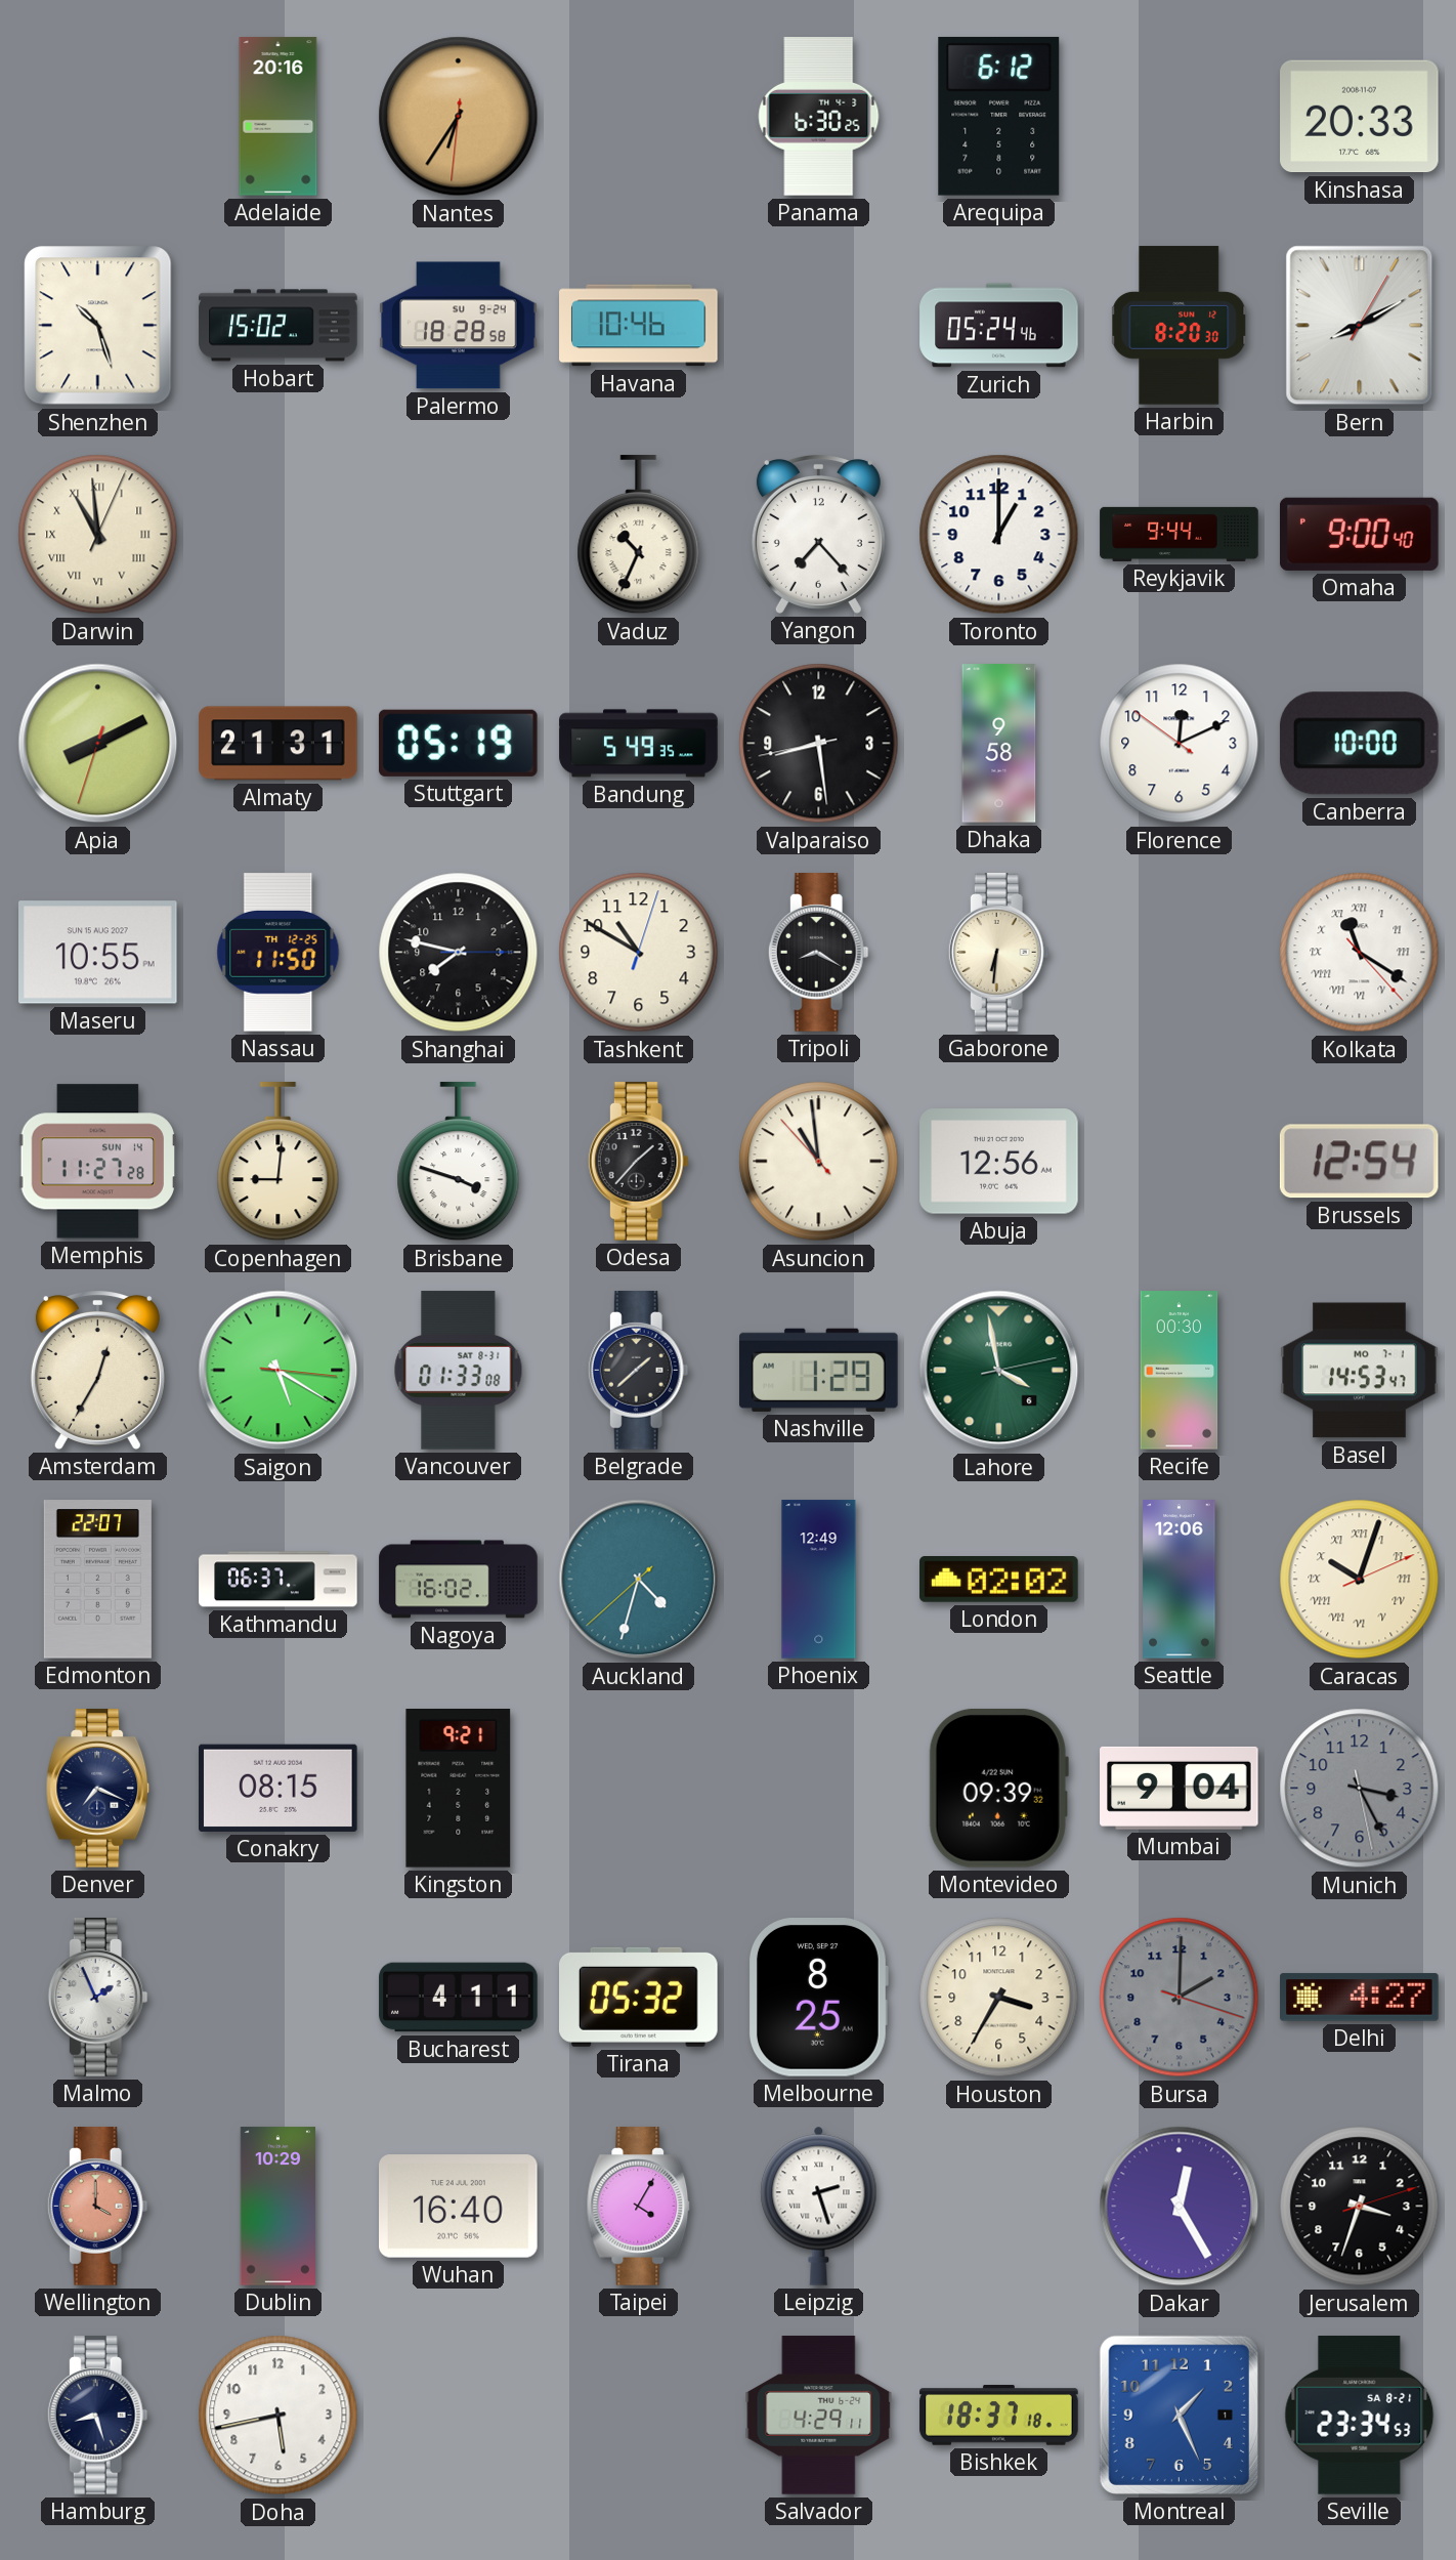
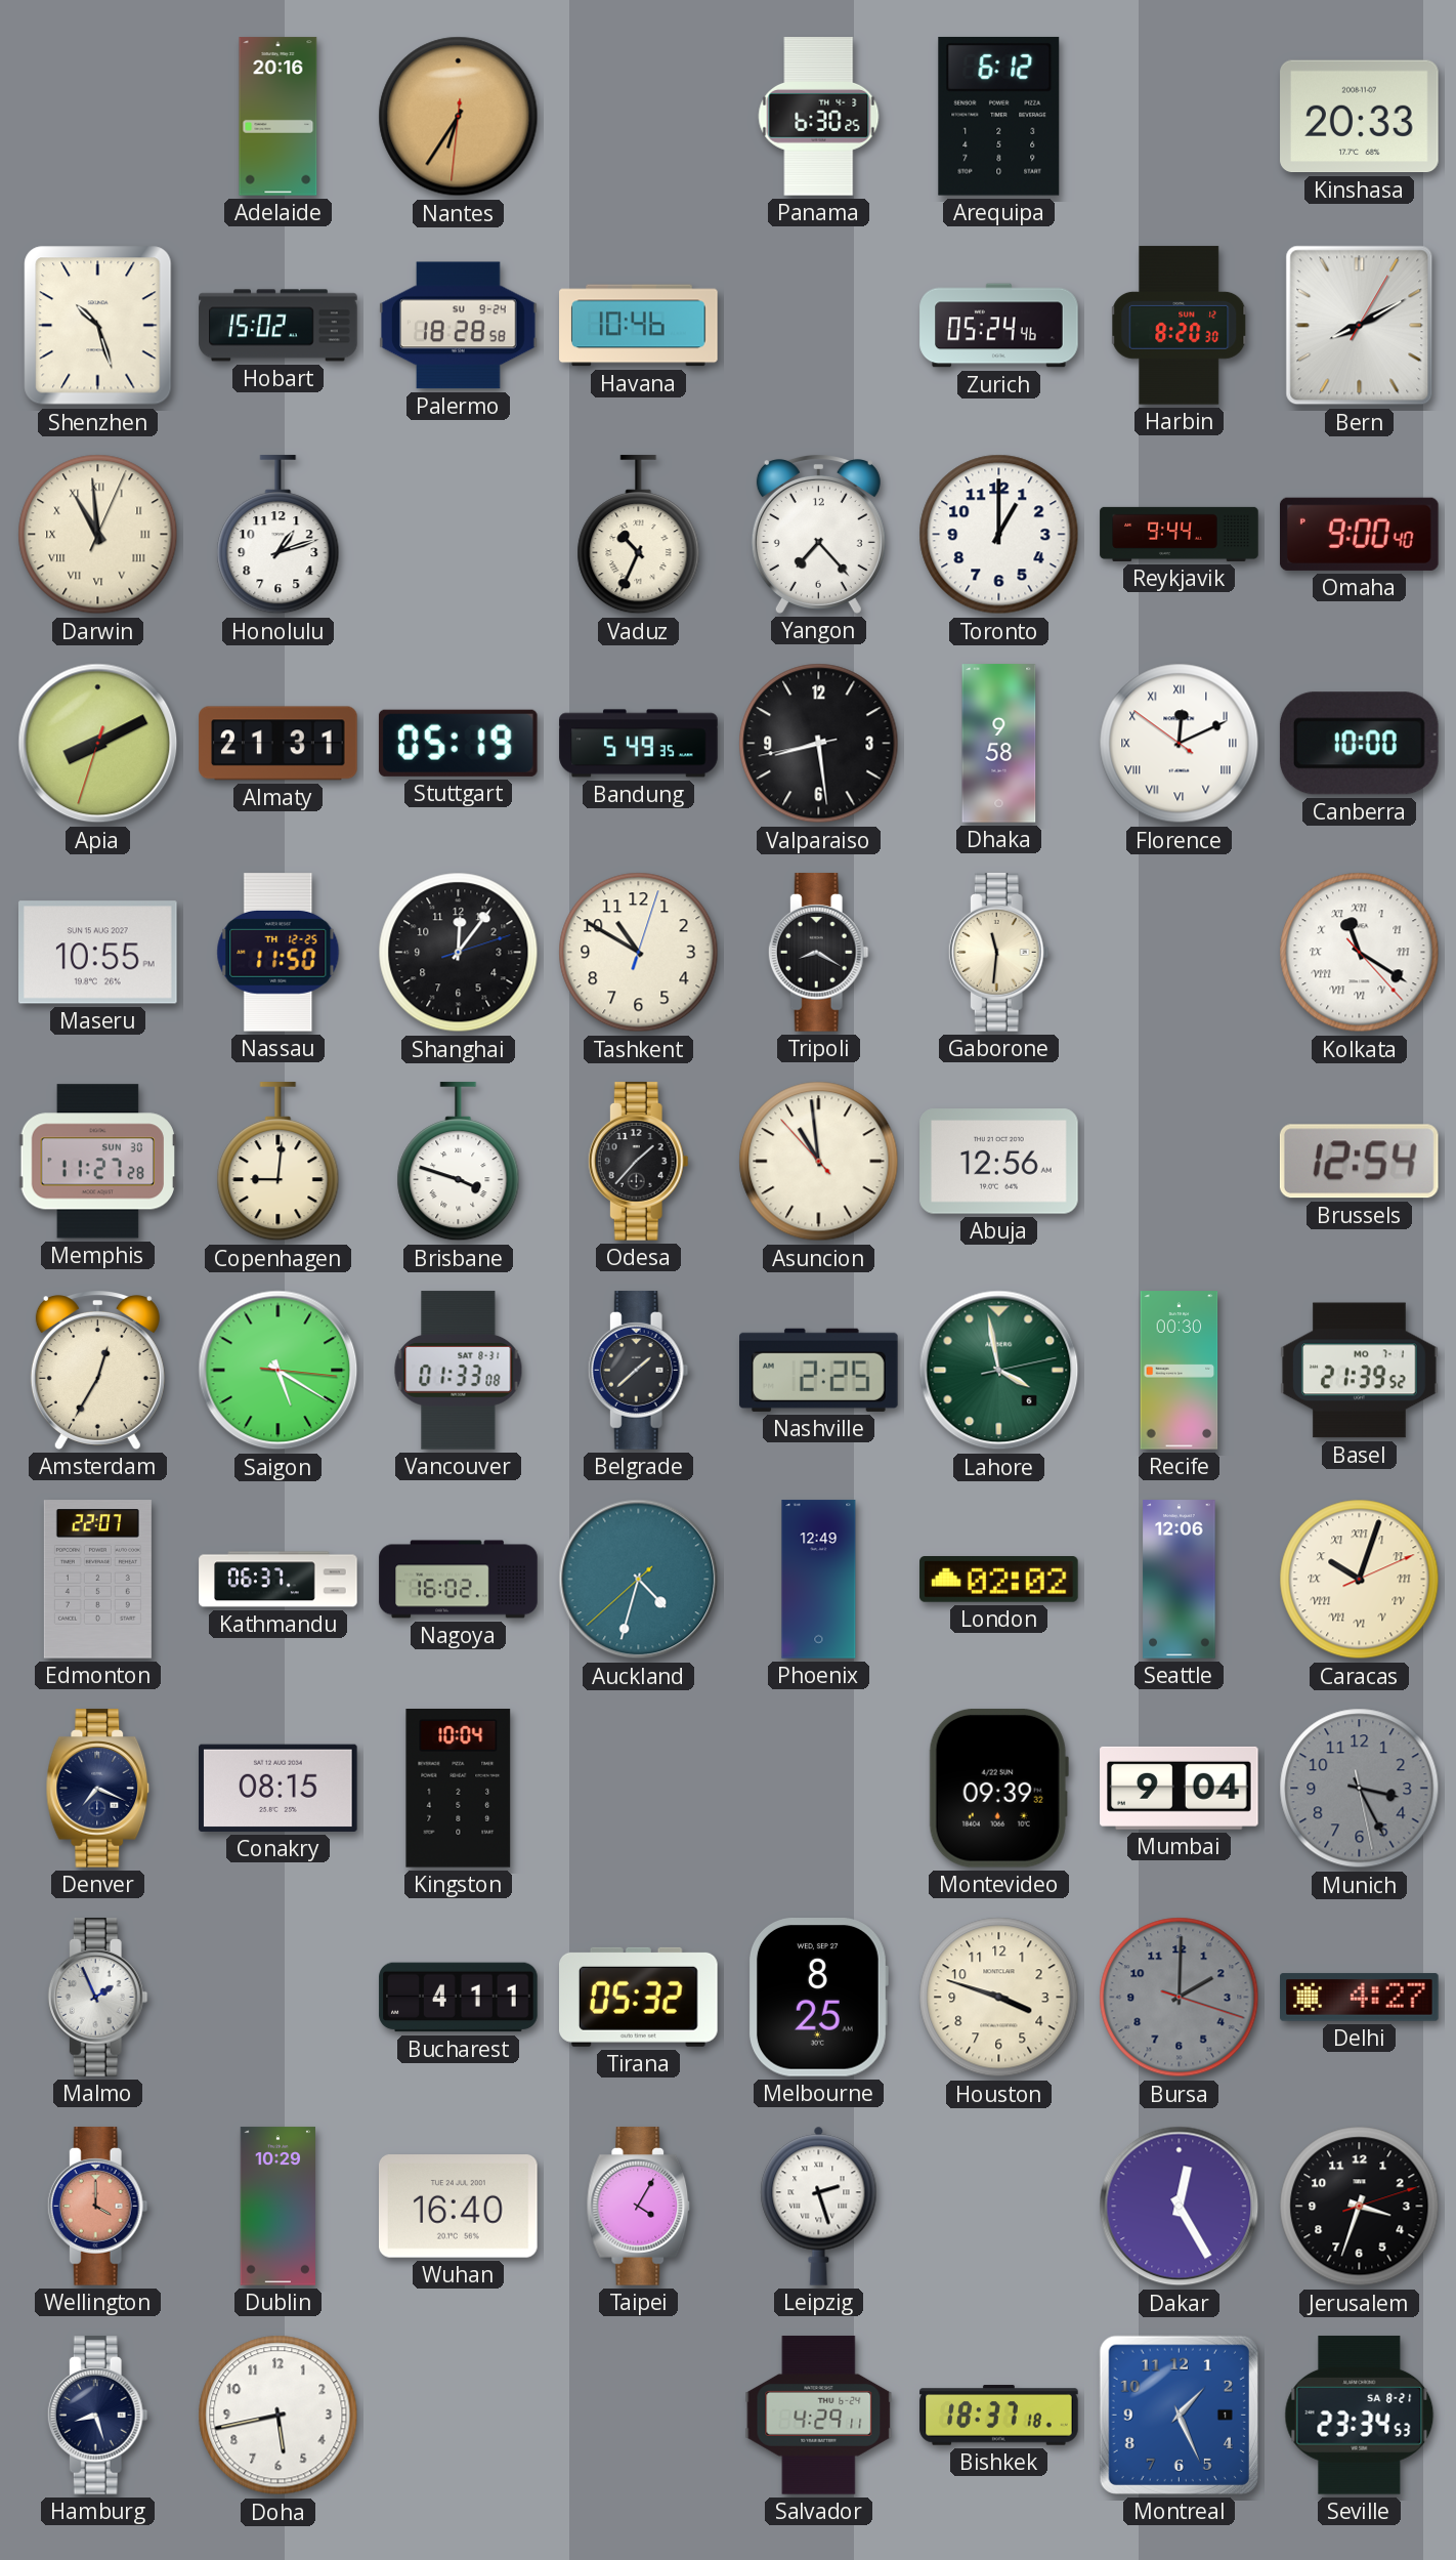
Honolulu: none -> 1:12
Florence numerals: Arabic -> Roman
Shanghai: 7:47 -> 12:06
Gaborone: 6:31 -> 11:31
Memphis date: SUN 14 -> SUN 30
Nashville: 1:29 -> 2:25
Basel: 14:53 -> 21:39
Kingston: 9:21 -> 10:04
Houston: 3:35 -> 3:48
